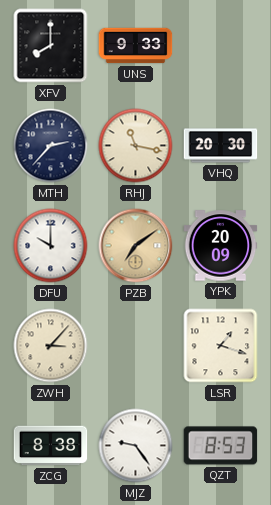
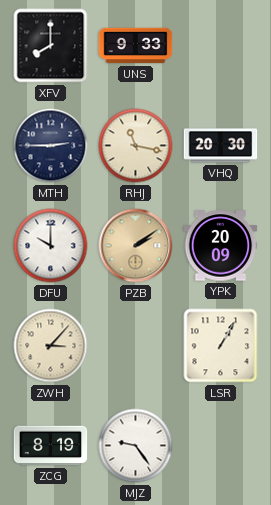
MTH: 2:37 -> 2:45
PZB: 7:09 -> 2:09
LSR: 1:18 -> 1:05
ZCG: 8:38 -> 8:19
QZT: 8:53 -> none
